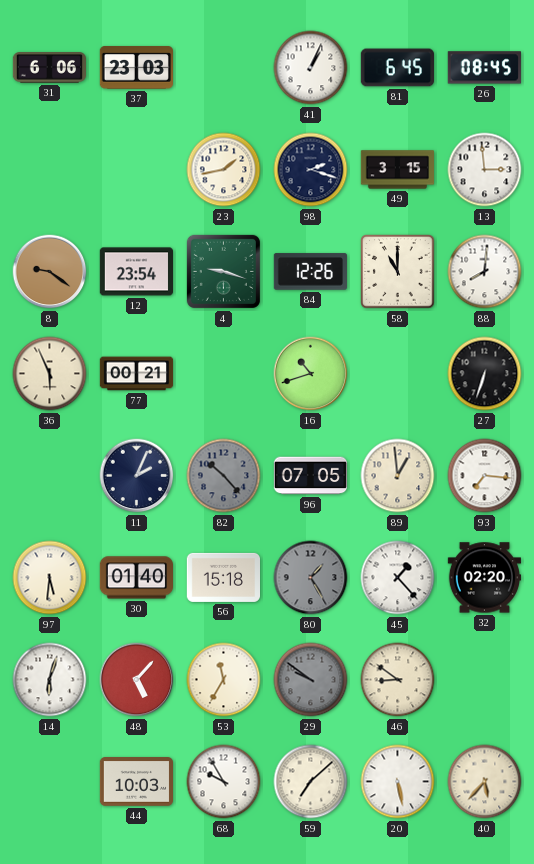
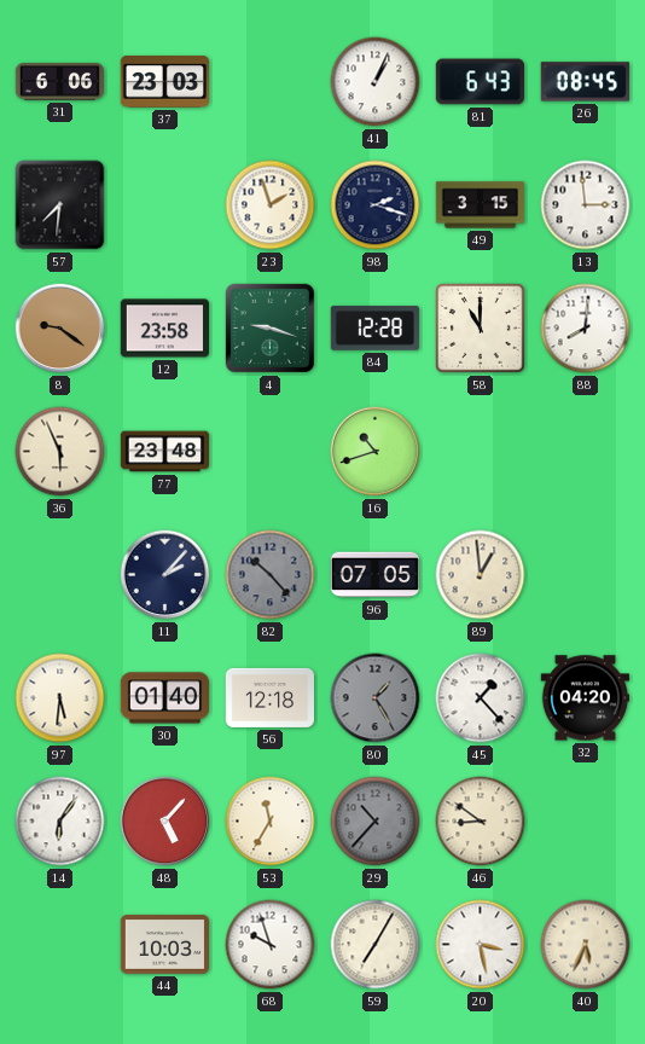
81: 6:45 -> 6:43
57: none -> 7:31
23: 1:43 -> 1:57
12: 23:54 -> 23:58
84: 12:26 -> 12:28
77: 00:21 -> 23:48
27: 6:33 -> none
11: 2:04 -> 2:07
93: 7:16 -> none
56: 15:18 -> 12:18
32: 02:20 -> 04:20
14: 6:03 -> 6:06
29: 9:51 -> 10:37
68: 9:55 -> 9:57
59: 7:08 -> 7:05
20: 5:28 -> 3:28
40: 5:37 -> 5:34
